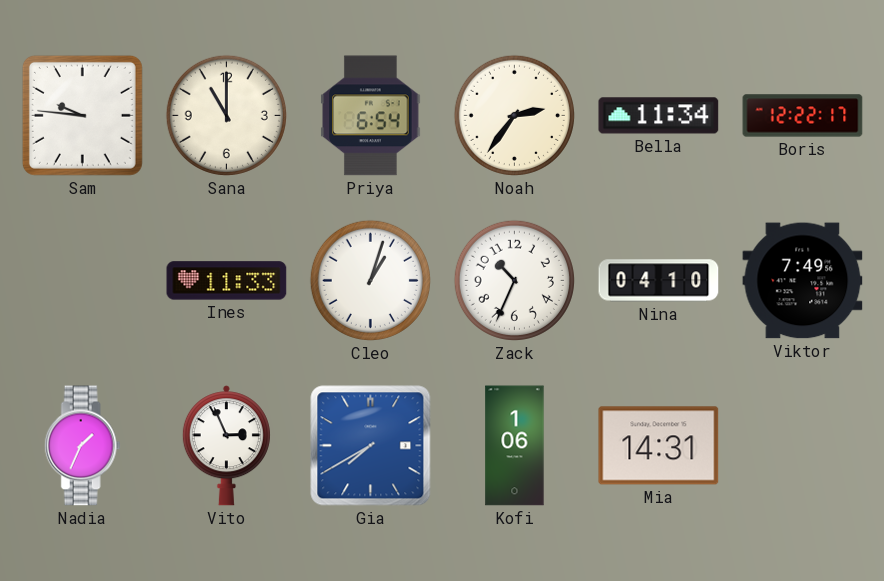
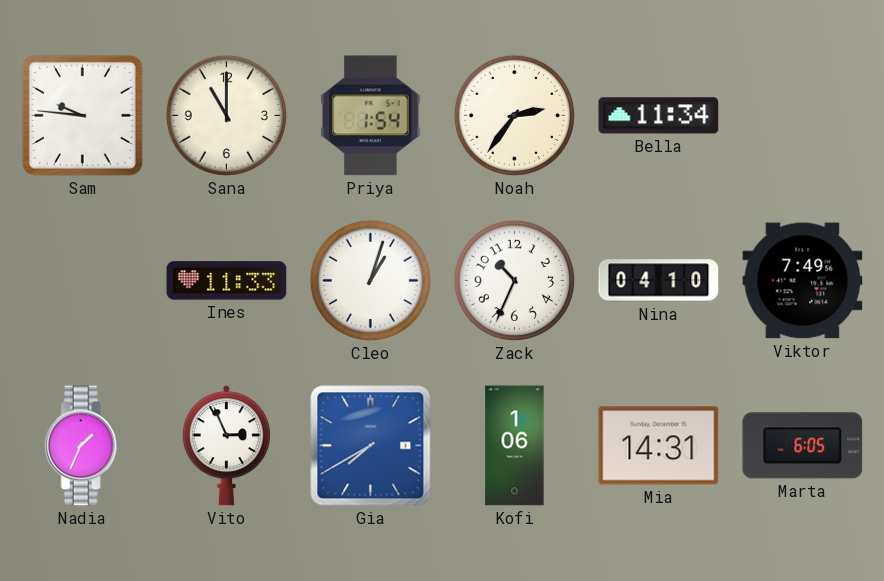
Priya: 6:54 -> 1:54
Boris: 12:22 -> none
Marta: none -> 6:05
